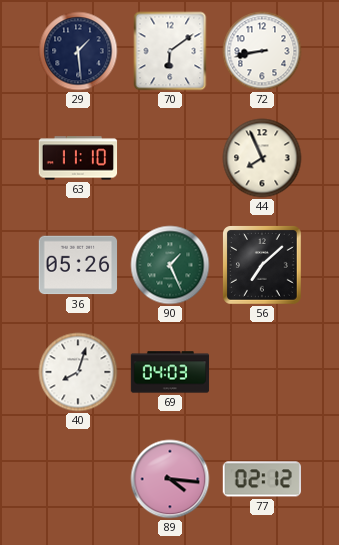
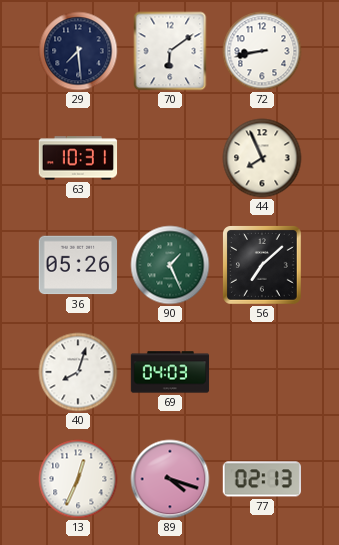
29: 1:29 -> 7:29
63: 11:10 -> 10:31
13: none -> 12:34
89: 4:16 -> 4:18
77: 02:12 -> 02:13
